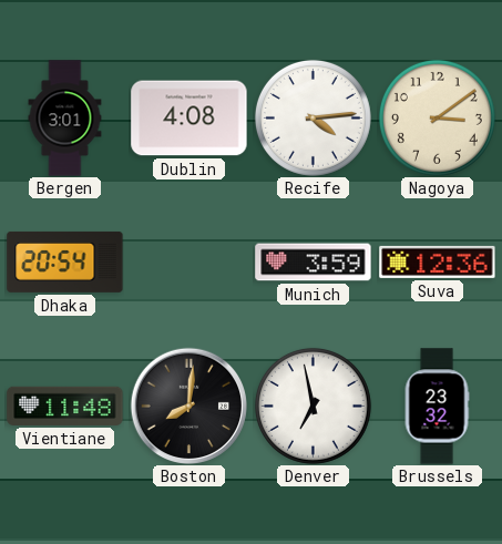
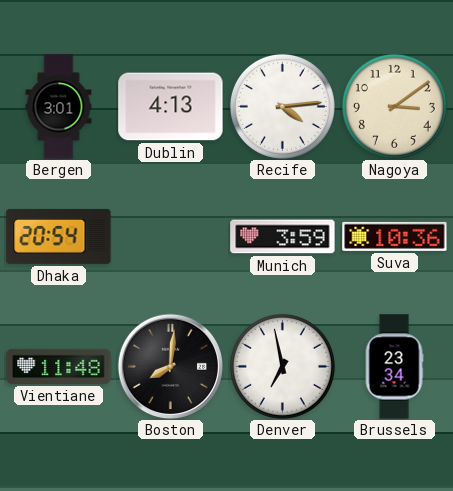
Dublin: 4:08 -> 4:13
Suva: 12:36 -> 10:36
Brussels: 23:32 -> 23:34
